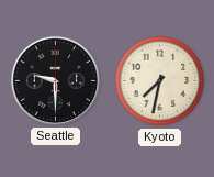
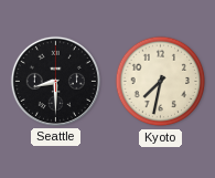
Seattle: 9:30 -> 8:30
